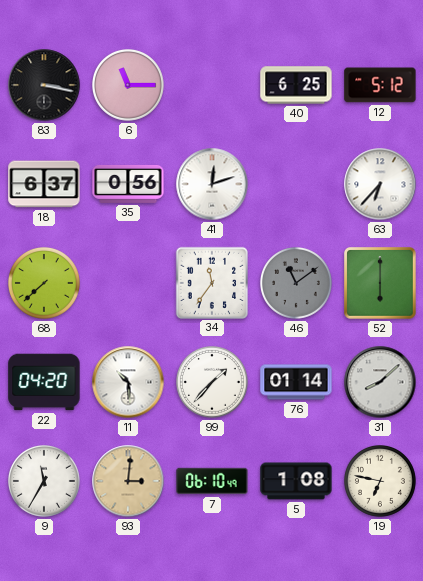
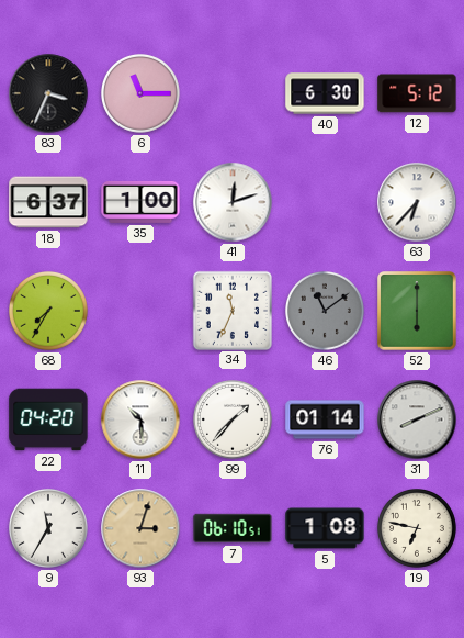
83: 3:17 -> 3:34
40: 6:25 -> 6:30
35: 0:56 -> 1:00
68: 7:38 -> 7:35
34: 11:36 -> 11:34
31: 8:08 -> 8:11
93: 3:01 -> 3:03
7: 06:10:49 -> 06:10:51
